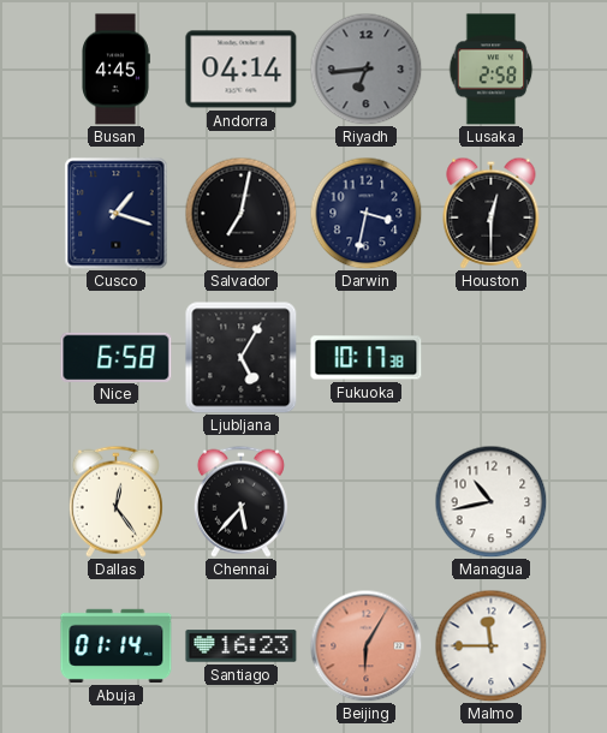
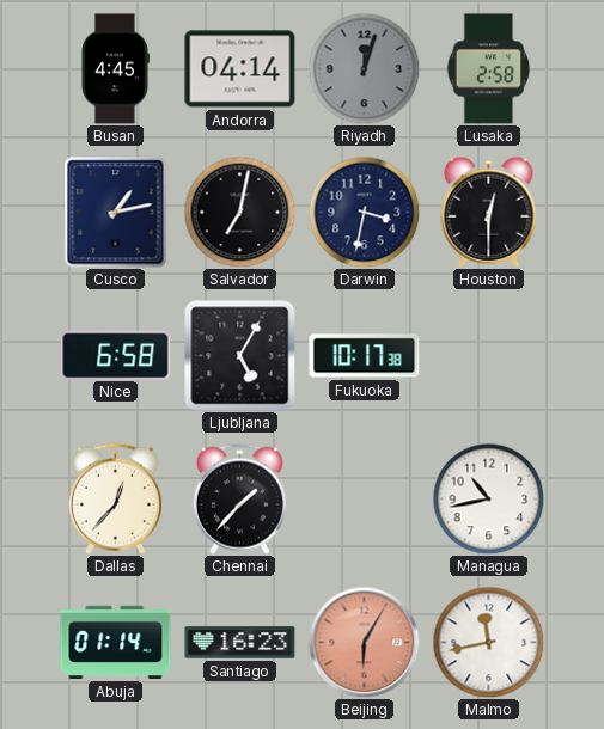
Riyadh: 6:44 -> 12:03
Cusco: 1:18 -> 1:13
Dallas: 12:24 -> 12:37
Chennai: 5:37 -> 1:37
Malmo: 11:45 -> 11:43
